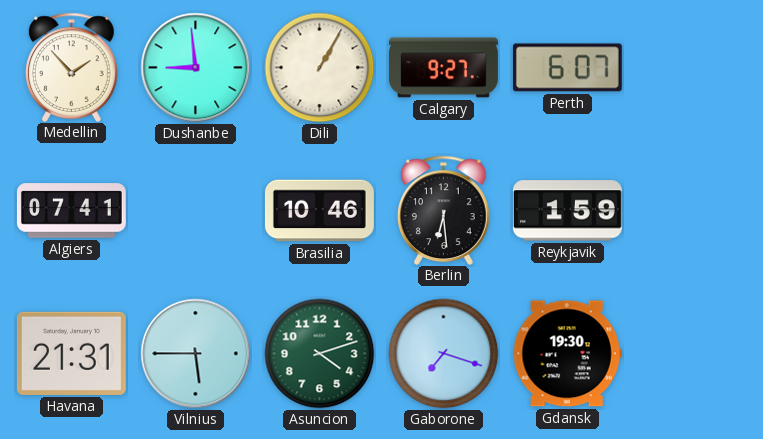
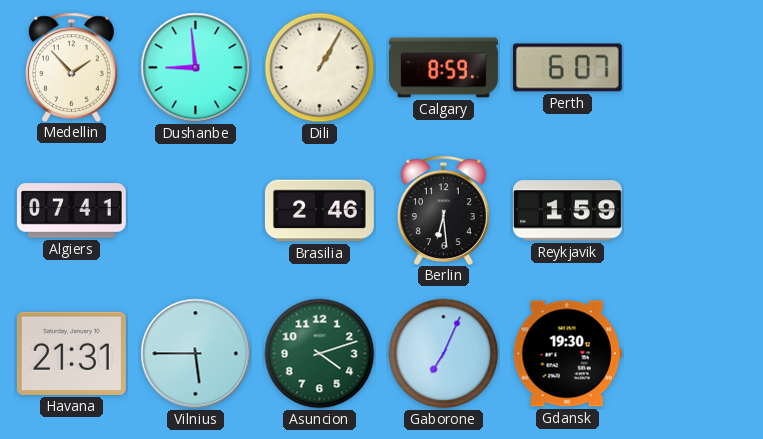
Calgary: 9:27 -> 8:59
Brasilia: 10:46 -> 2:46
Gaborone: 7:18 -> 7:04
